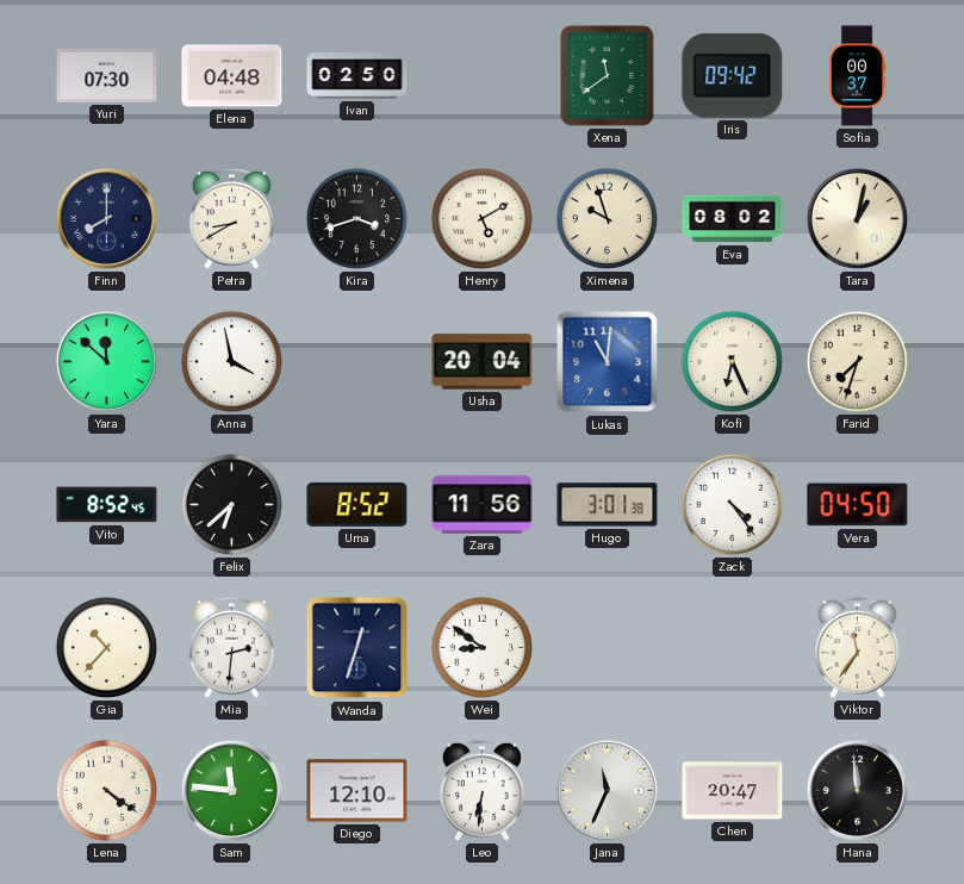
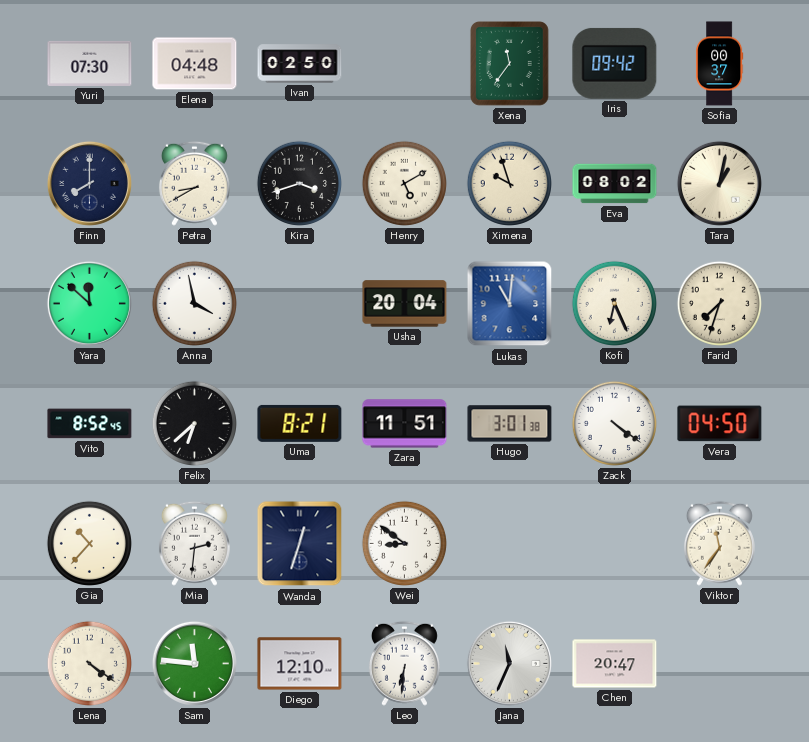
Xena: 11:39 -> 11:36
Uma: 8:52 -> 8:21
Zara: 11:56 -> 11:51
Zack: 4:24 -> 4:21
Hana: 11:59 -> none
